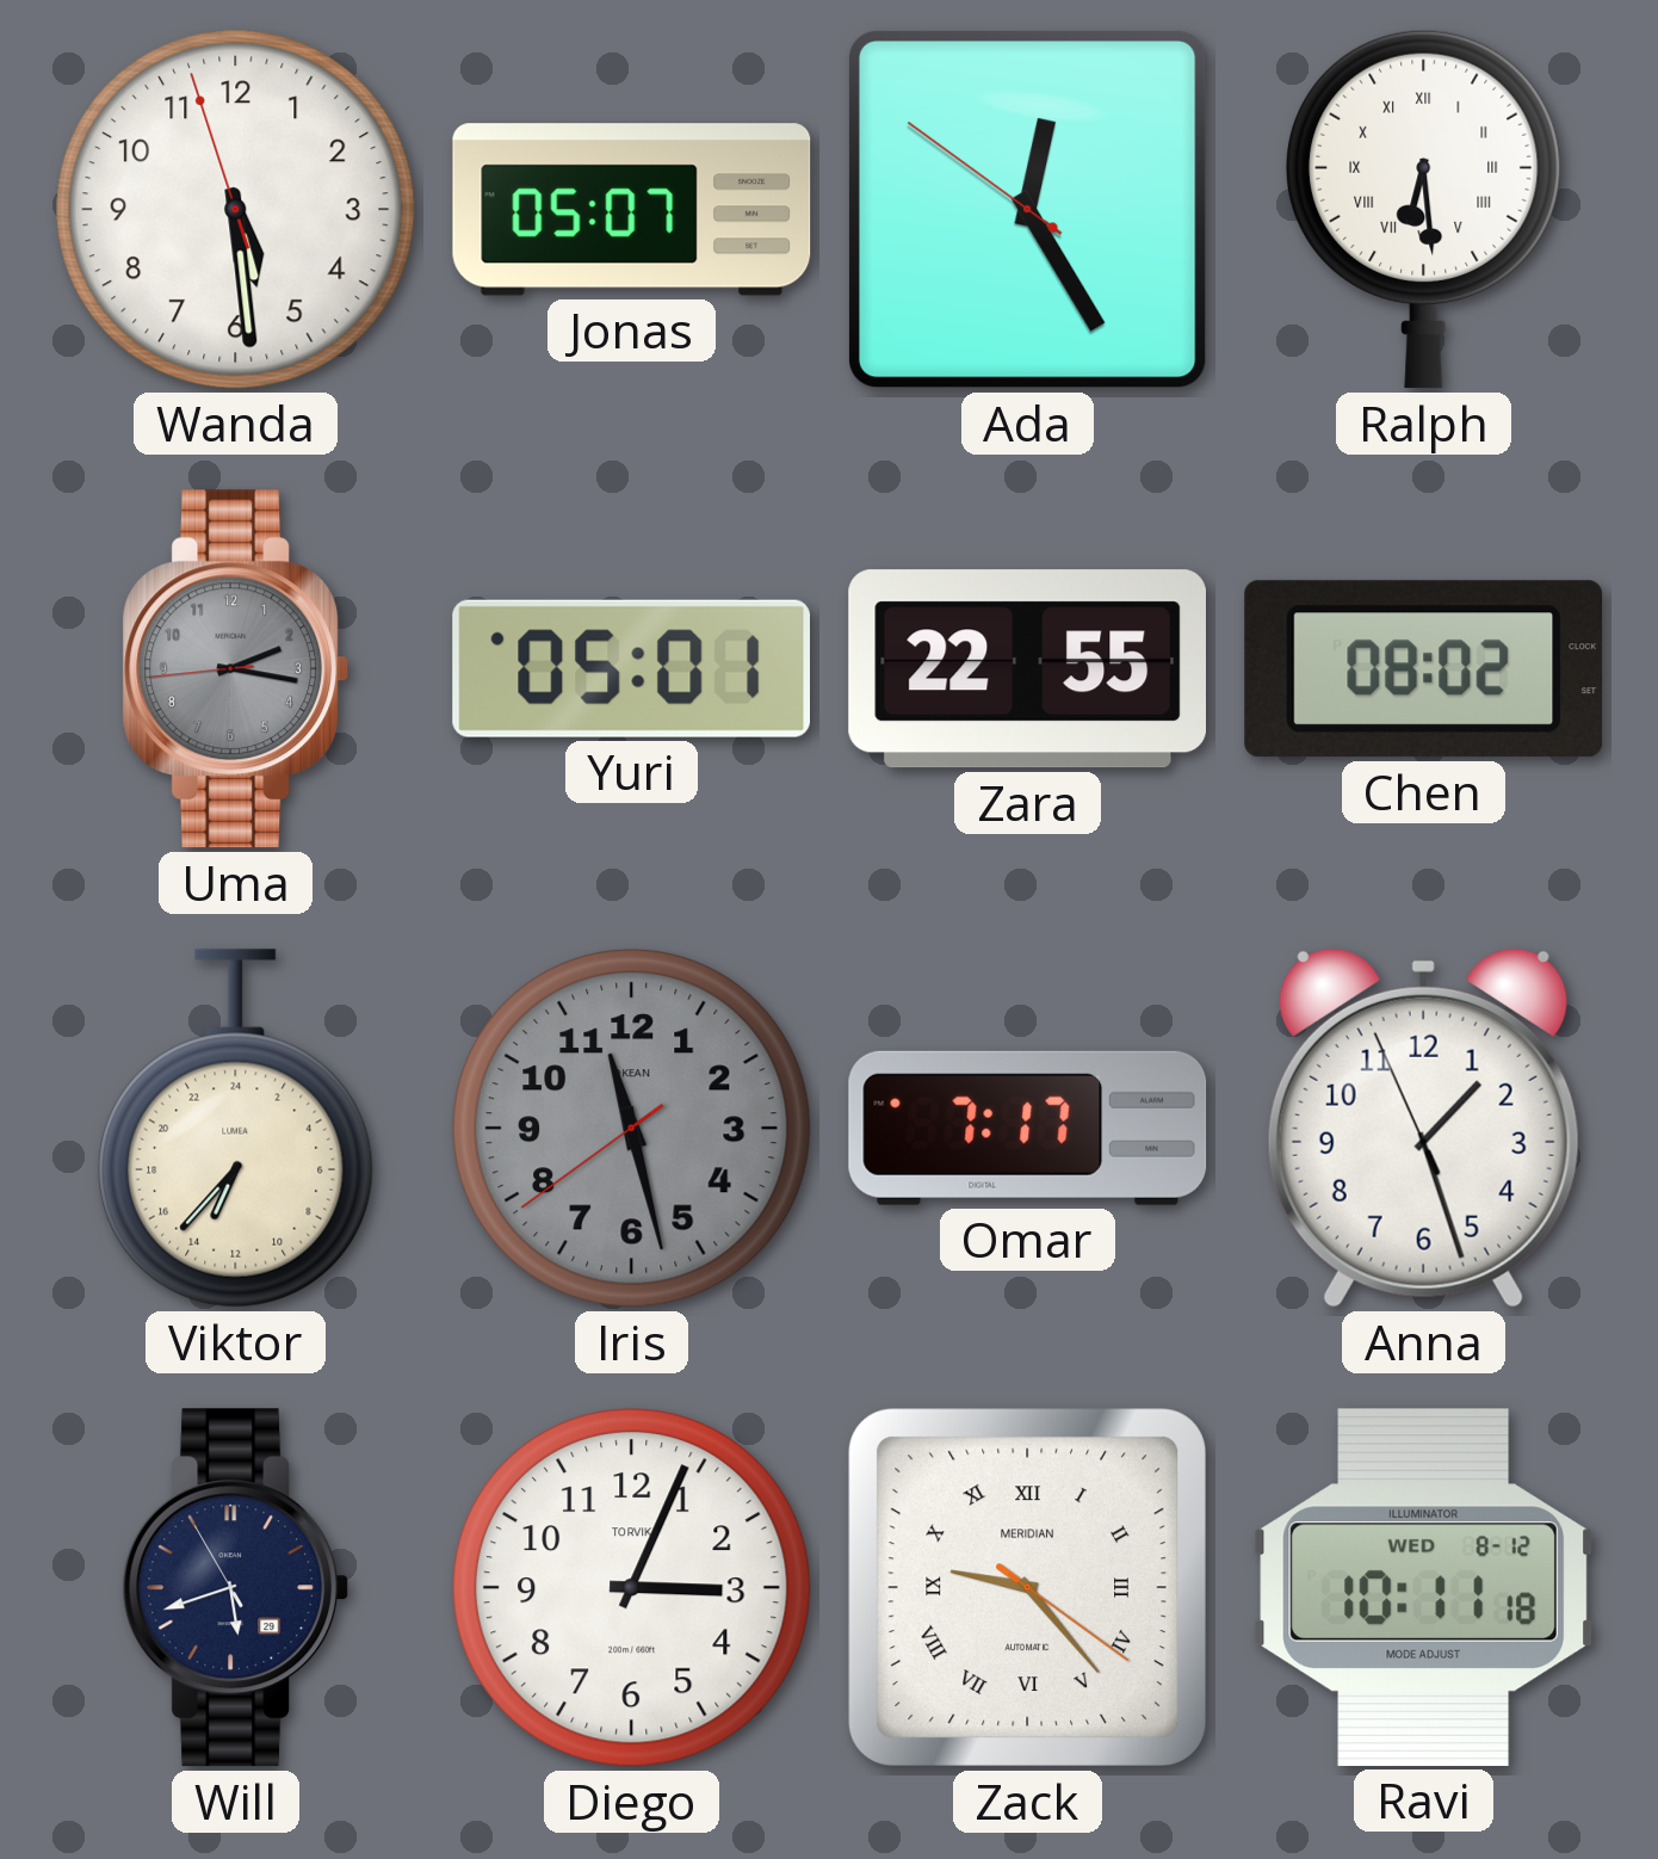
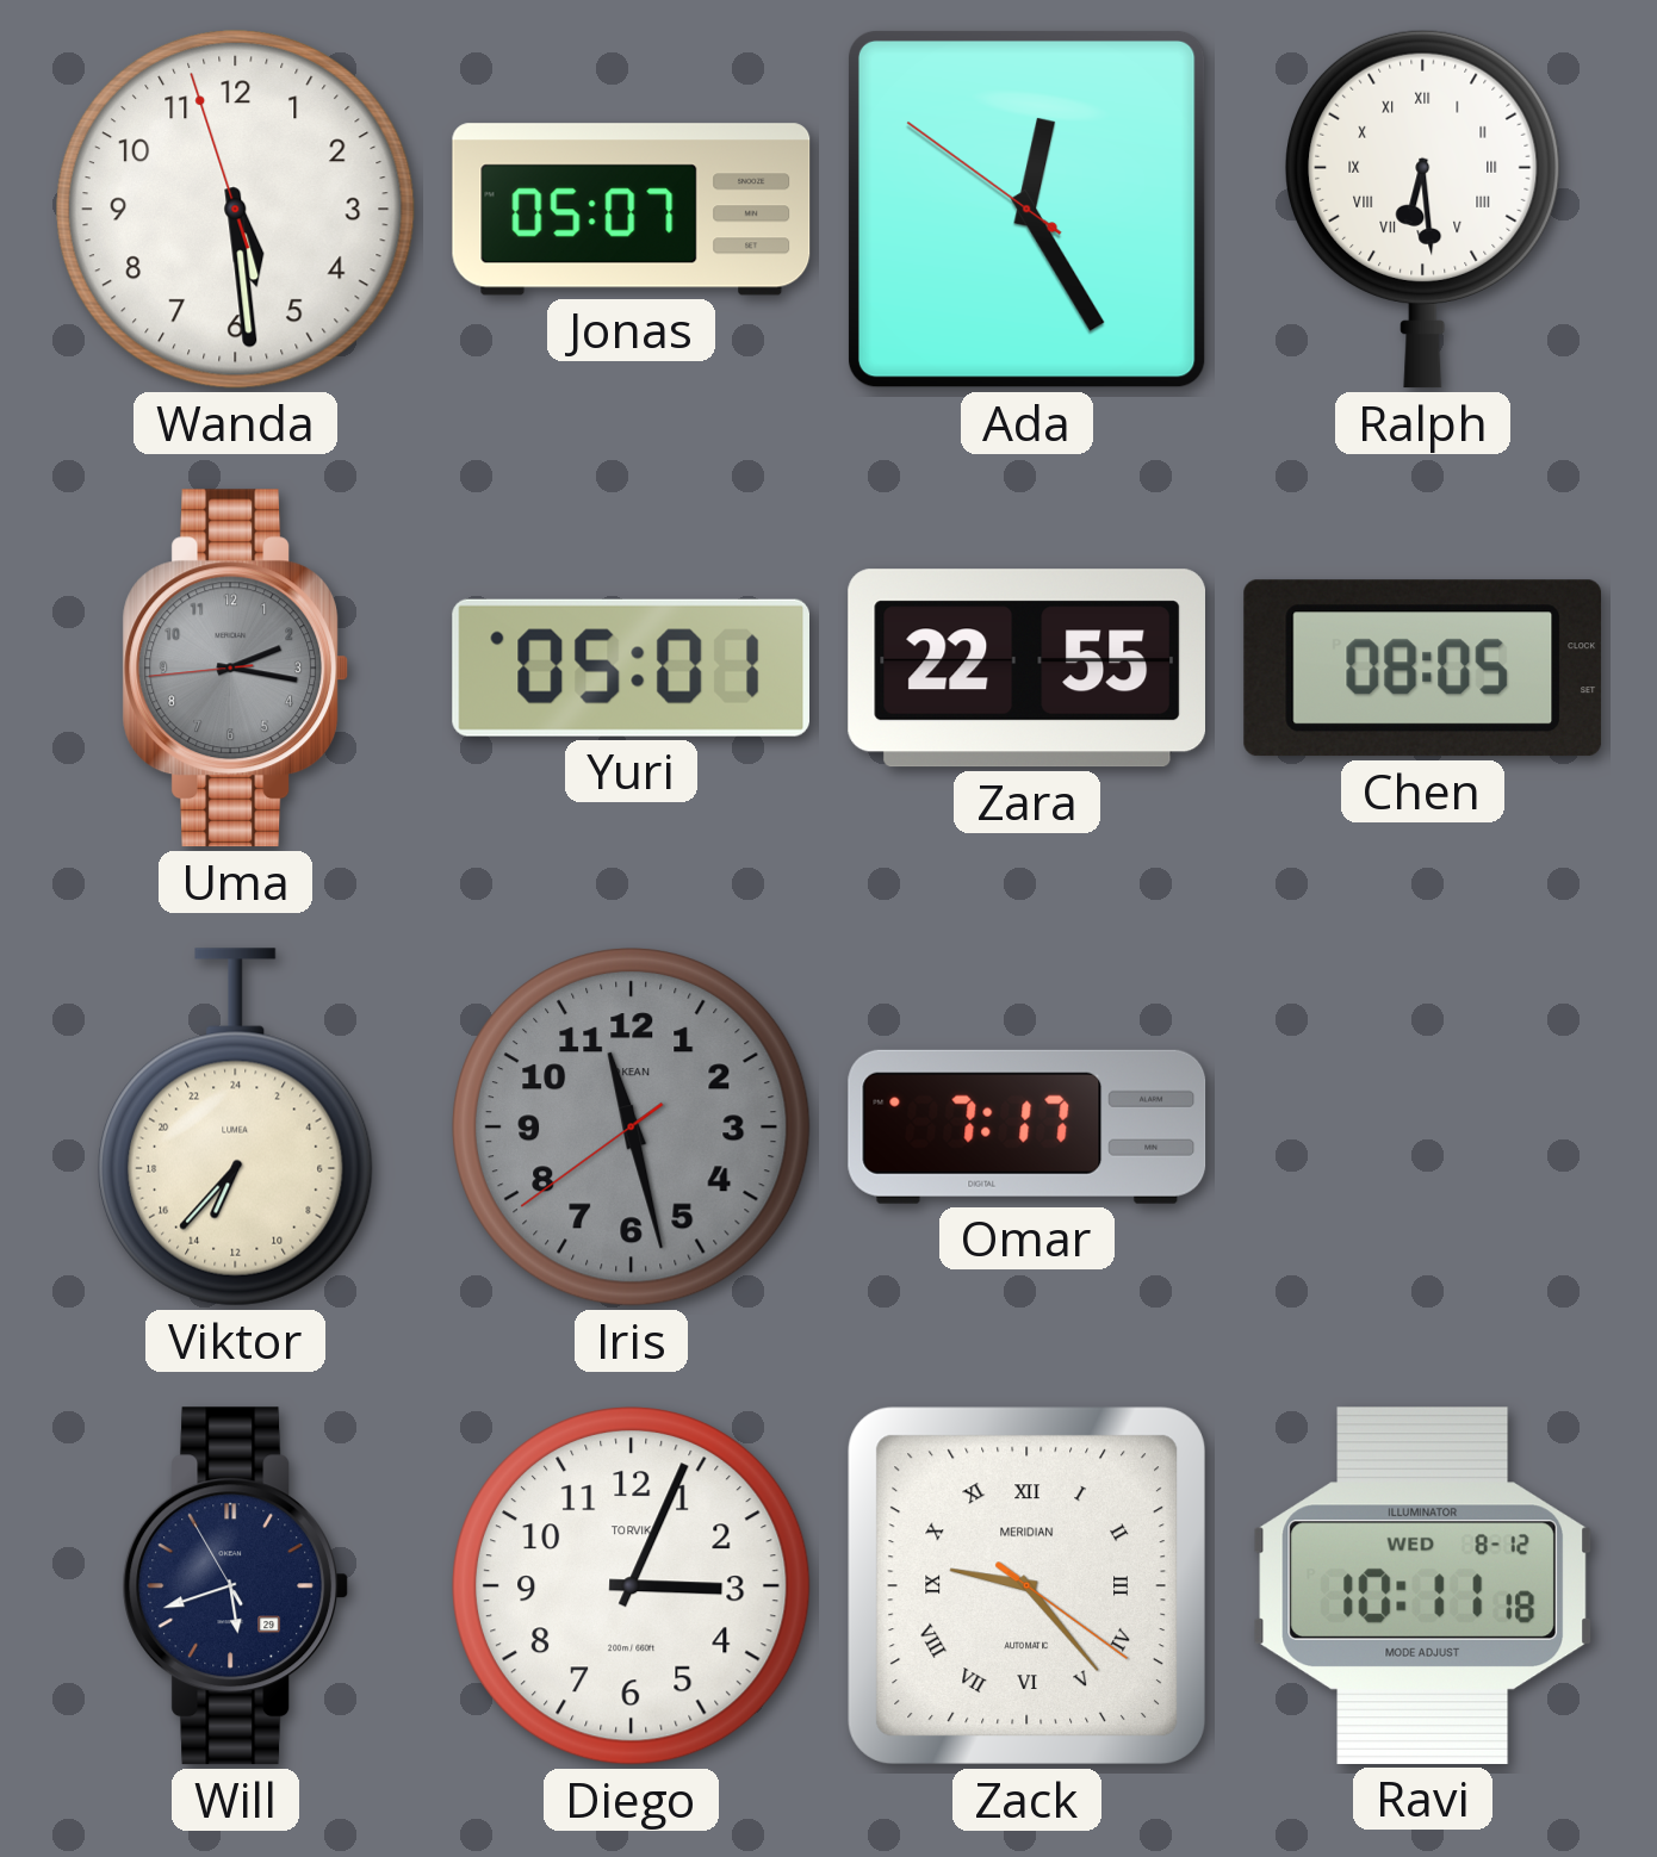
Chen: 08:02 -> 08:05
Anna: 1:26 -> none
